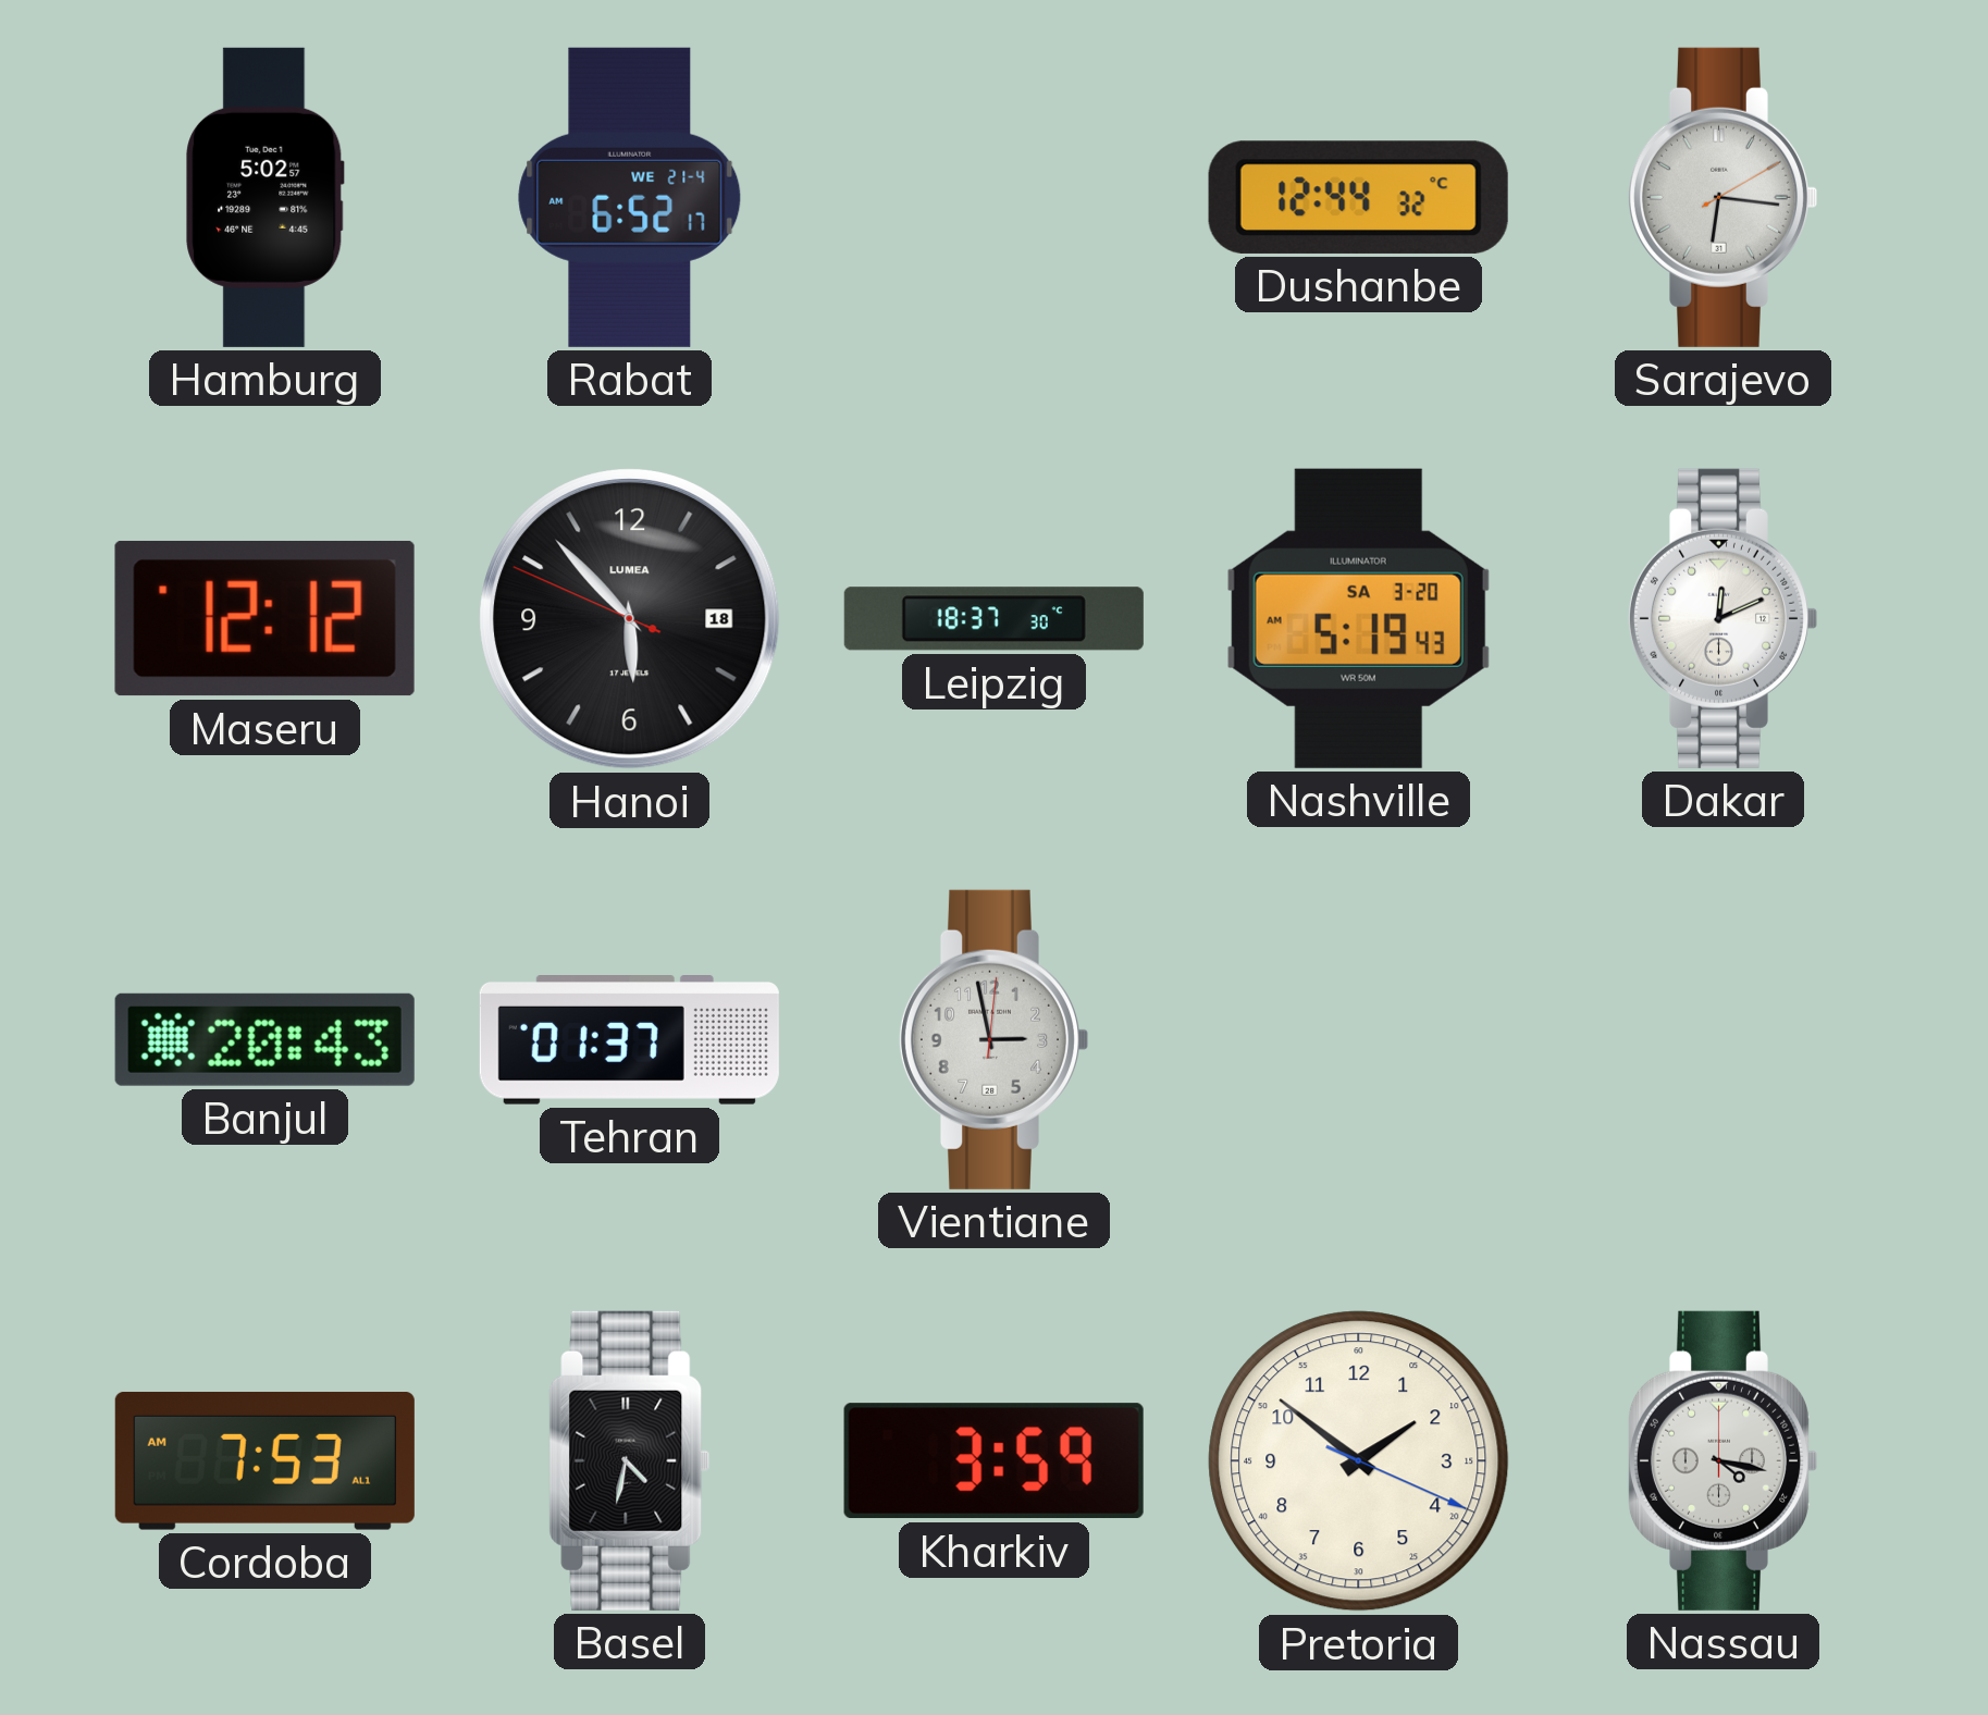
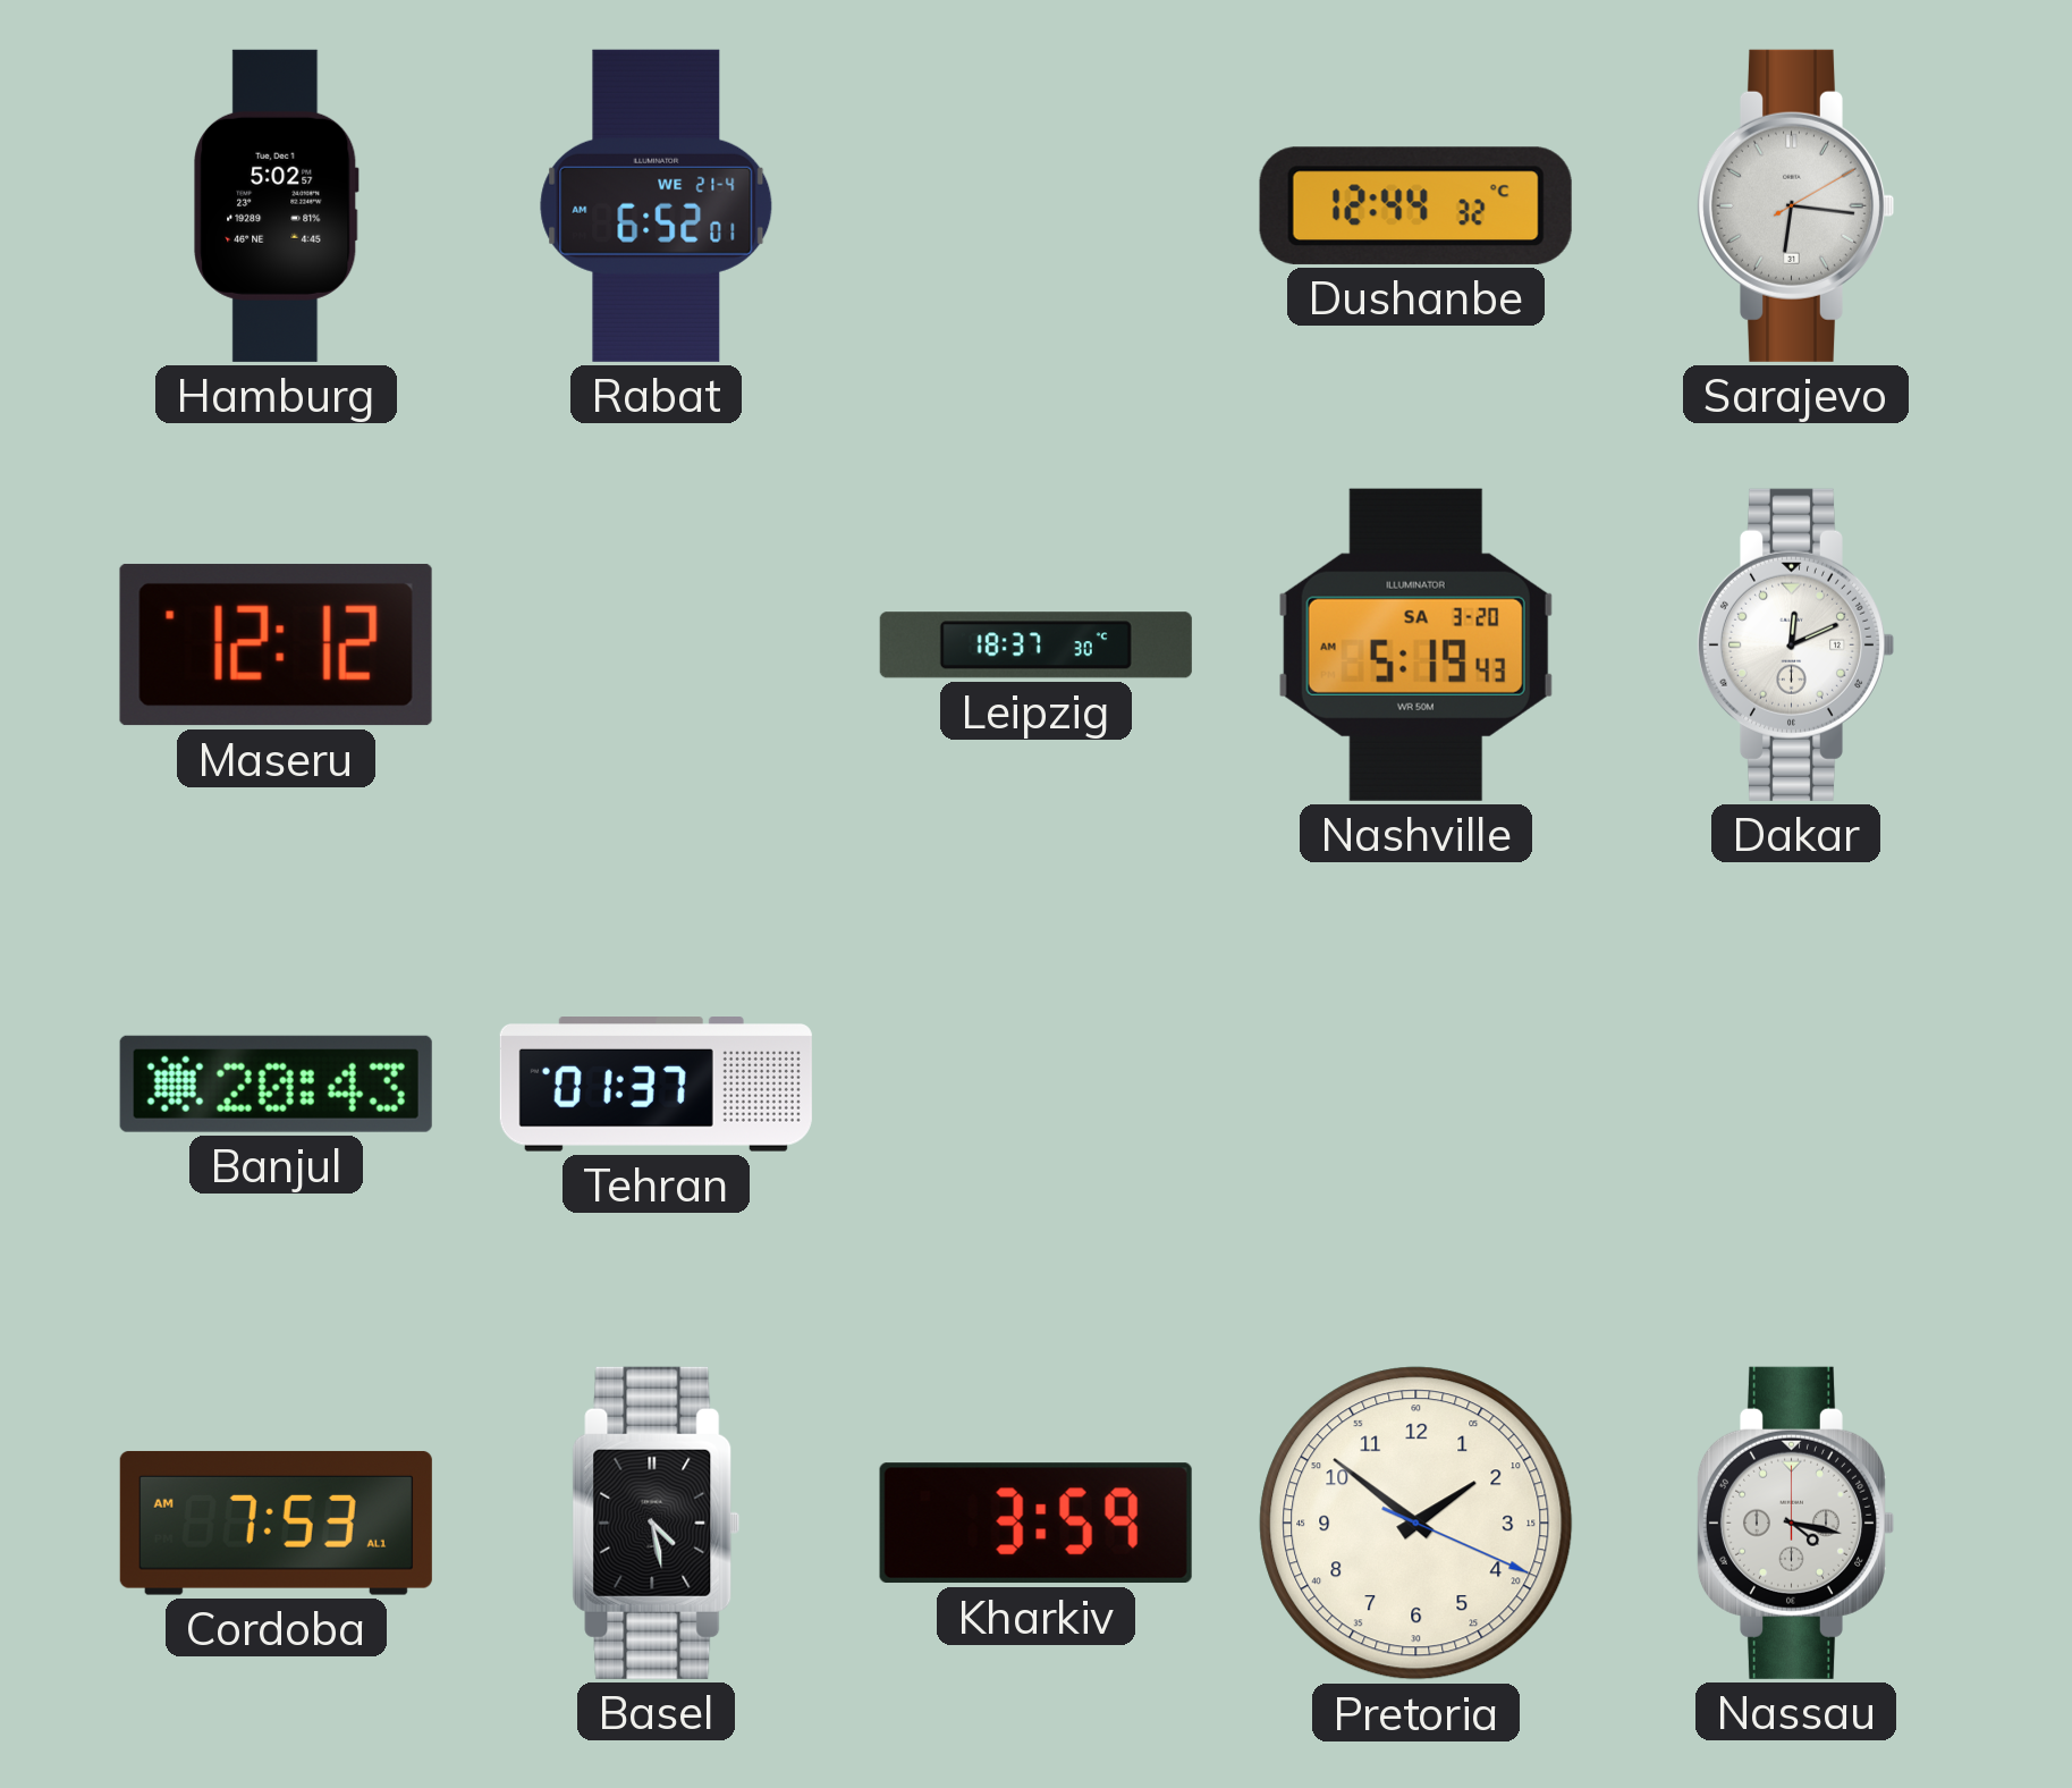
Rabat: 6:52:17 -> 6:52:01
Hanoi: 5:52 -> none
Vientiane: 2:58 -> none
Basel: 4:32 -> 4:28
